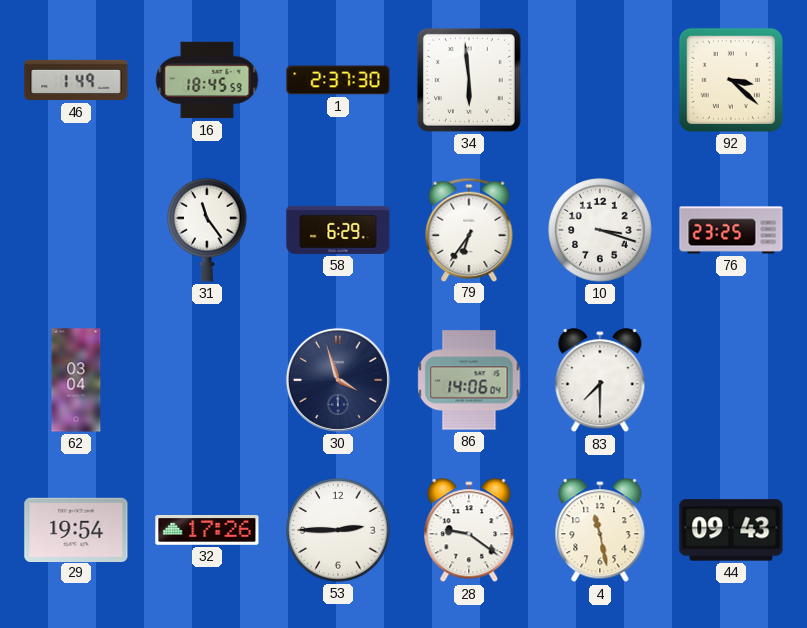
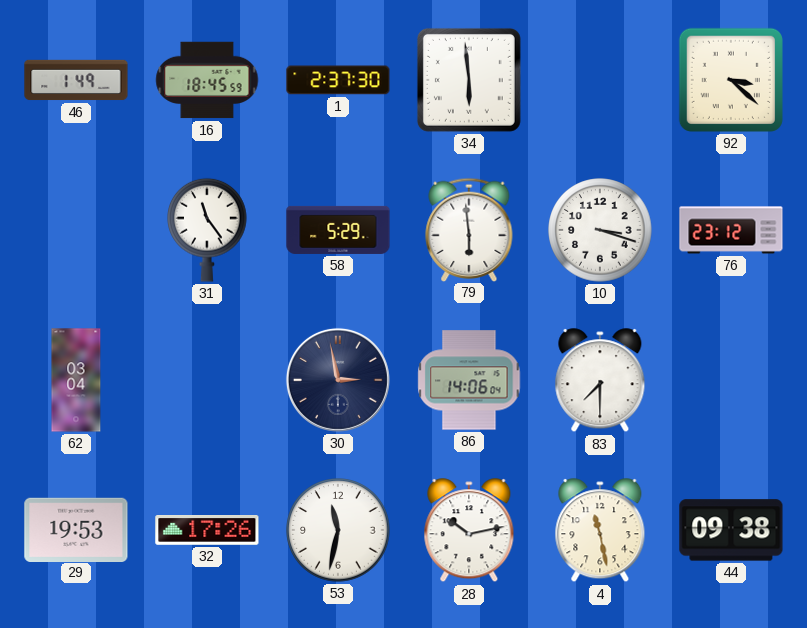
58: 6:29 -> 5:29
79: 6:36 -> 5:59
76: 23:25 -> 23:12
30: 3:57 -> 2:58
29: 19:54 -> 19:53
53: 2:45 -> 11:32
28: 9:21 -> 10:13
44: 09:43 -> 09:38
